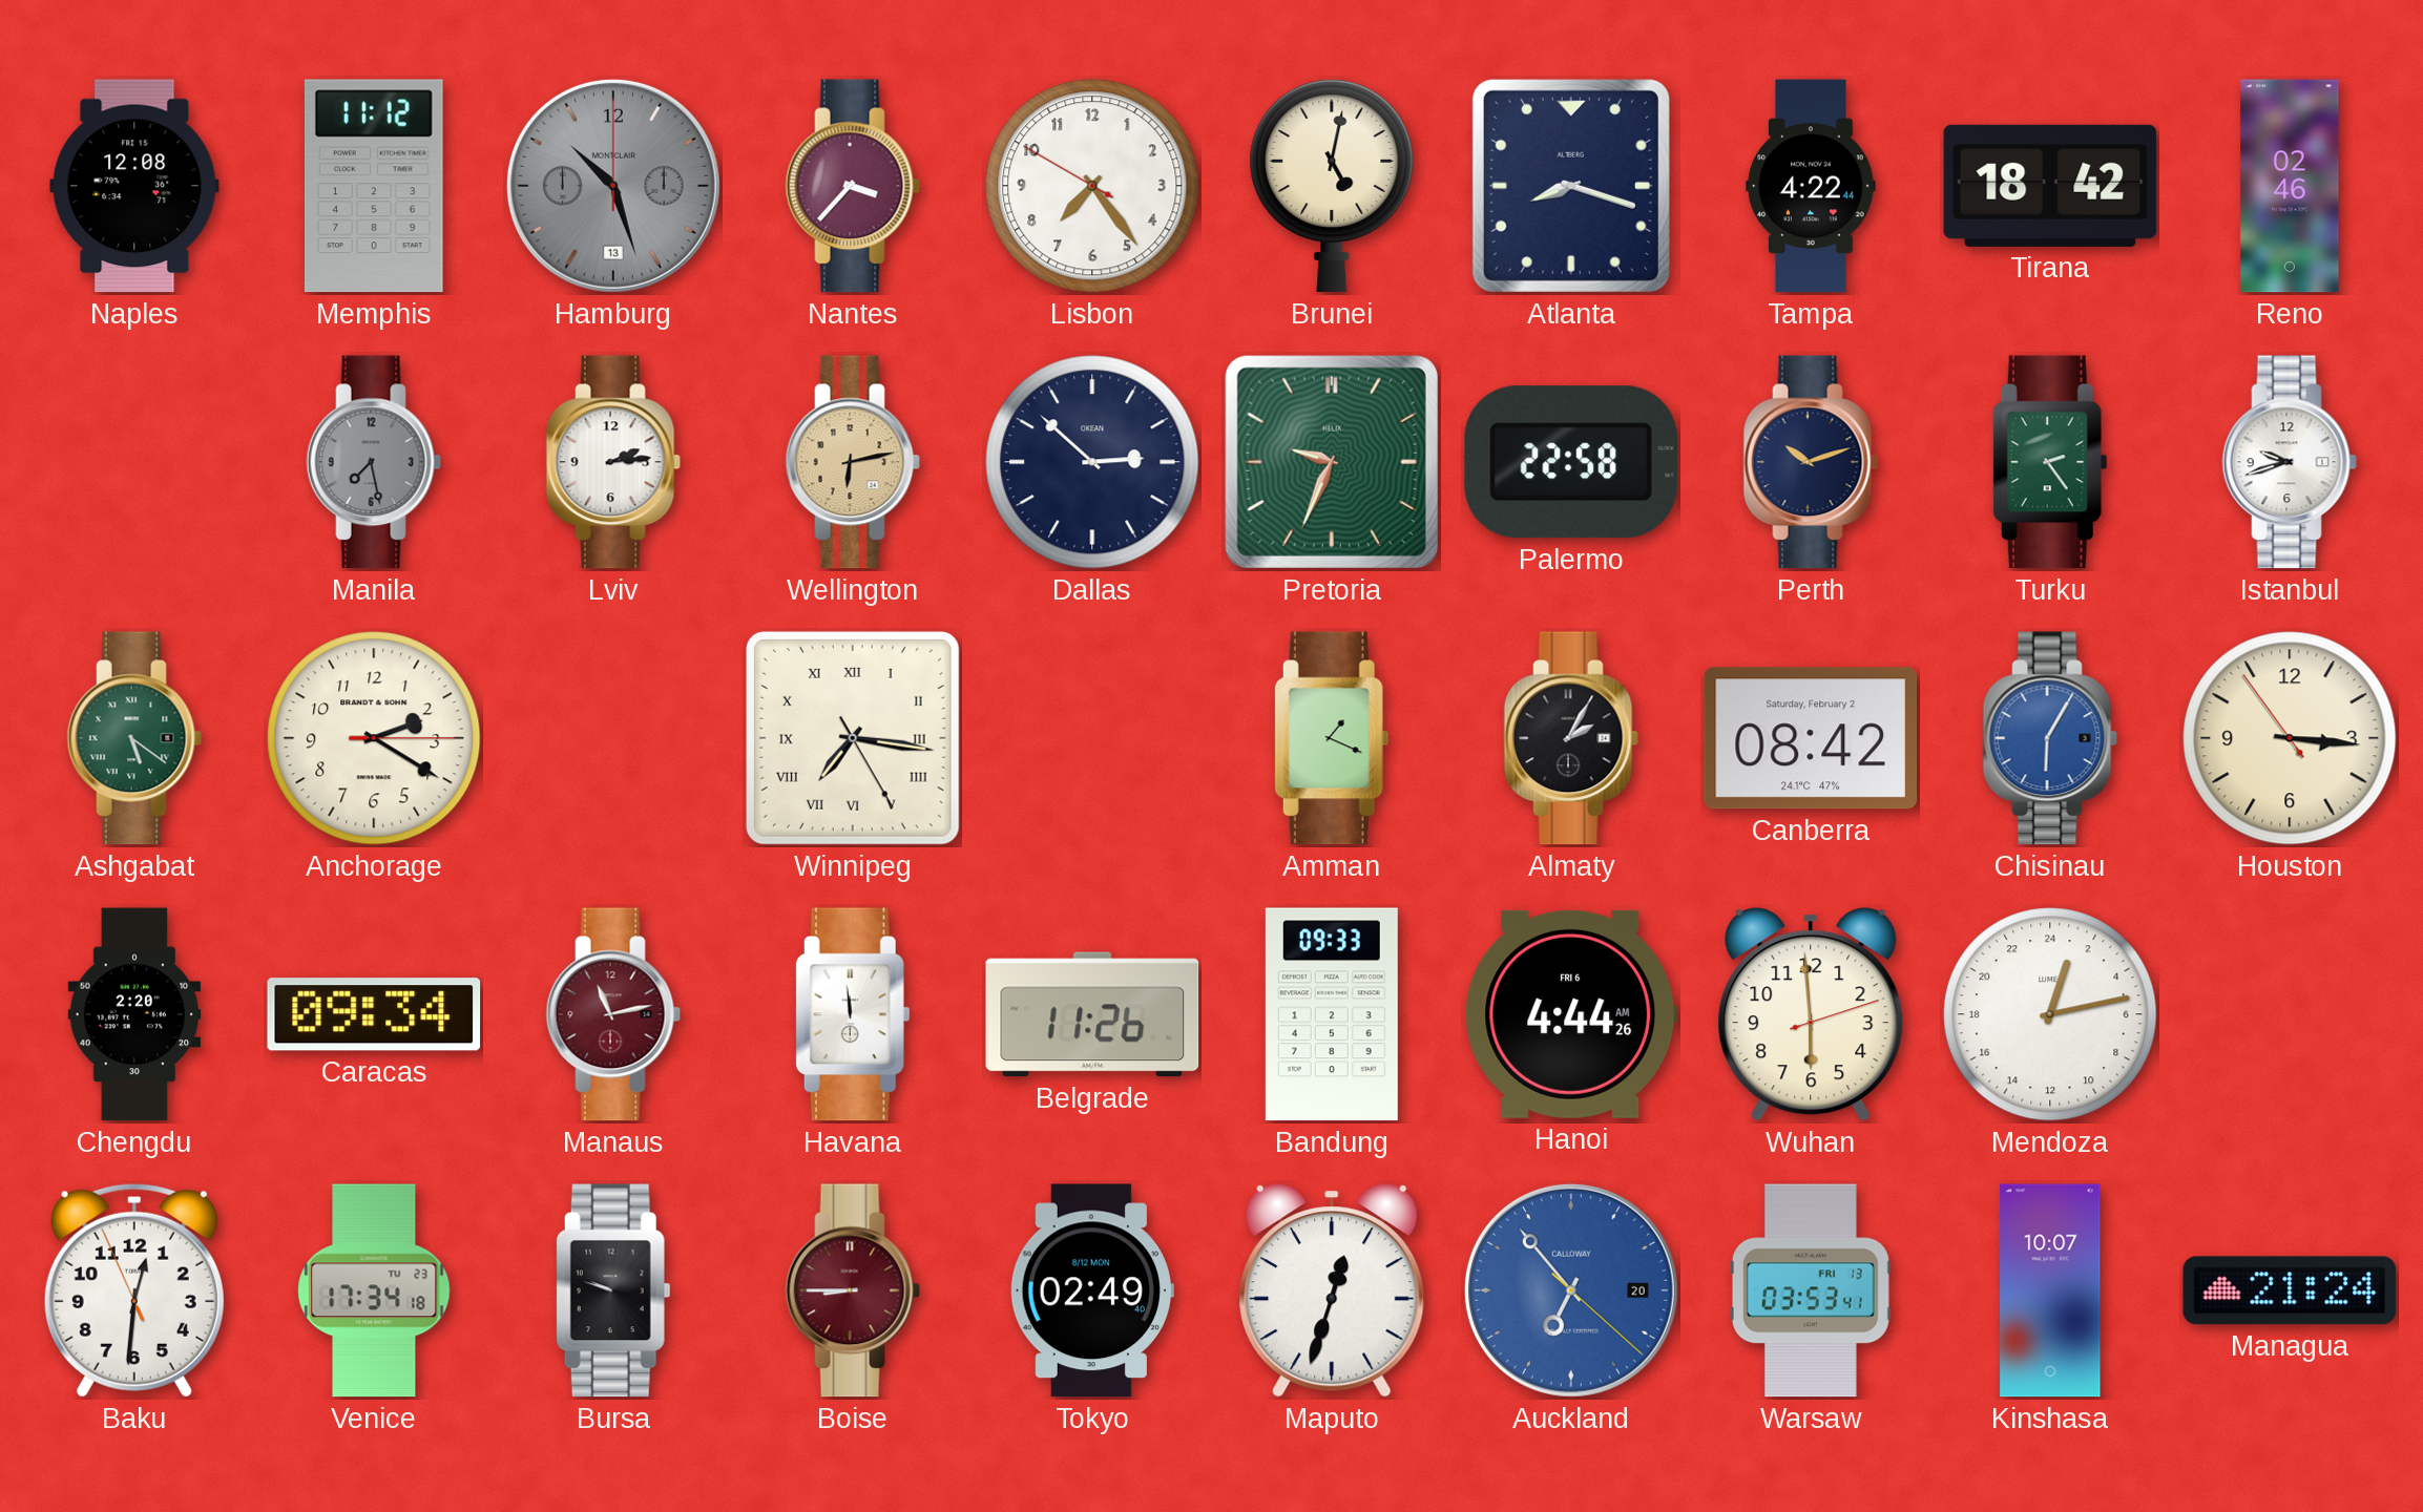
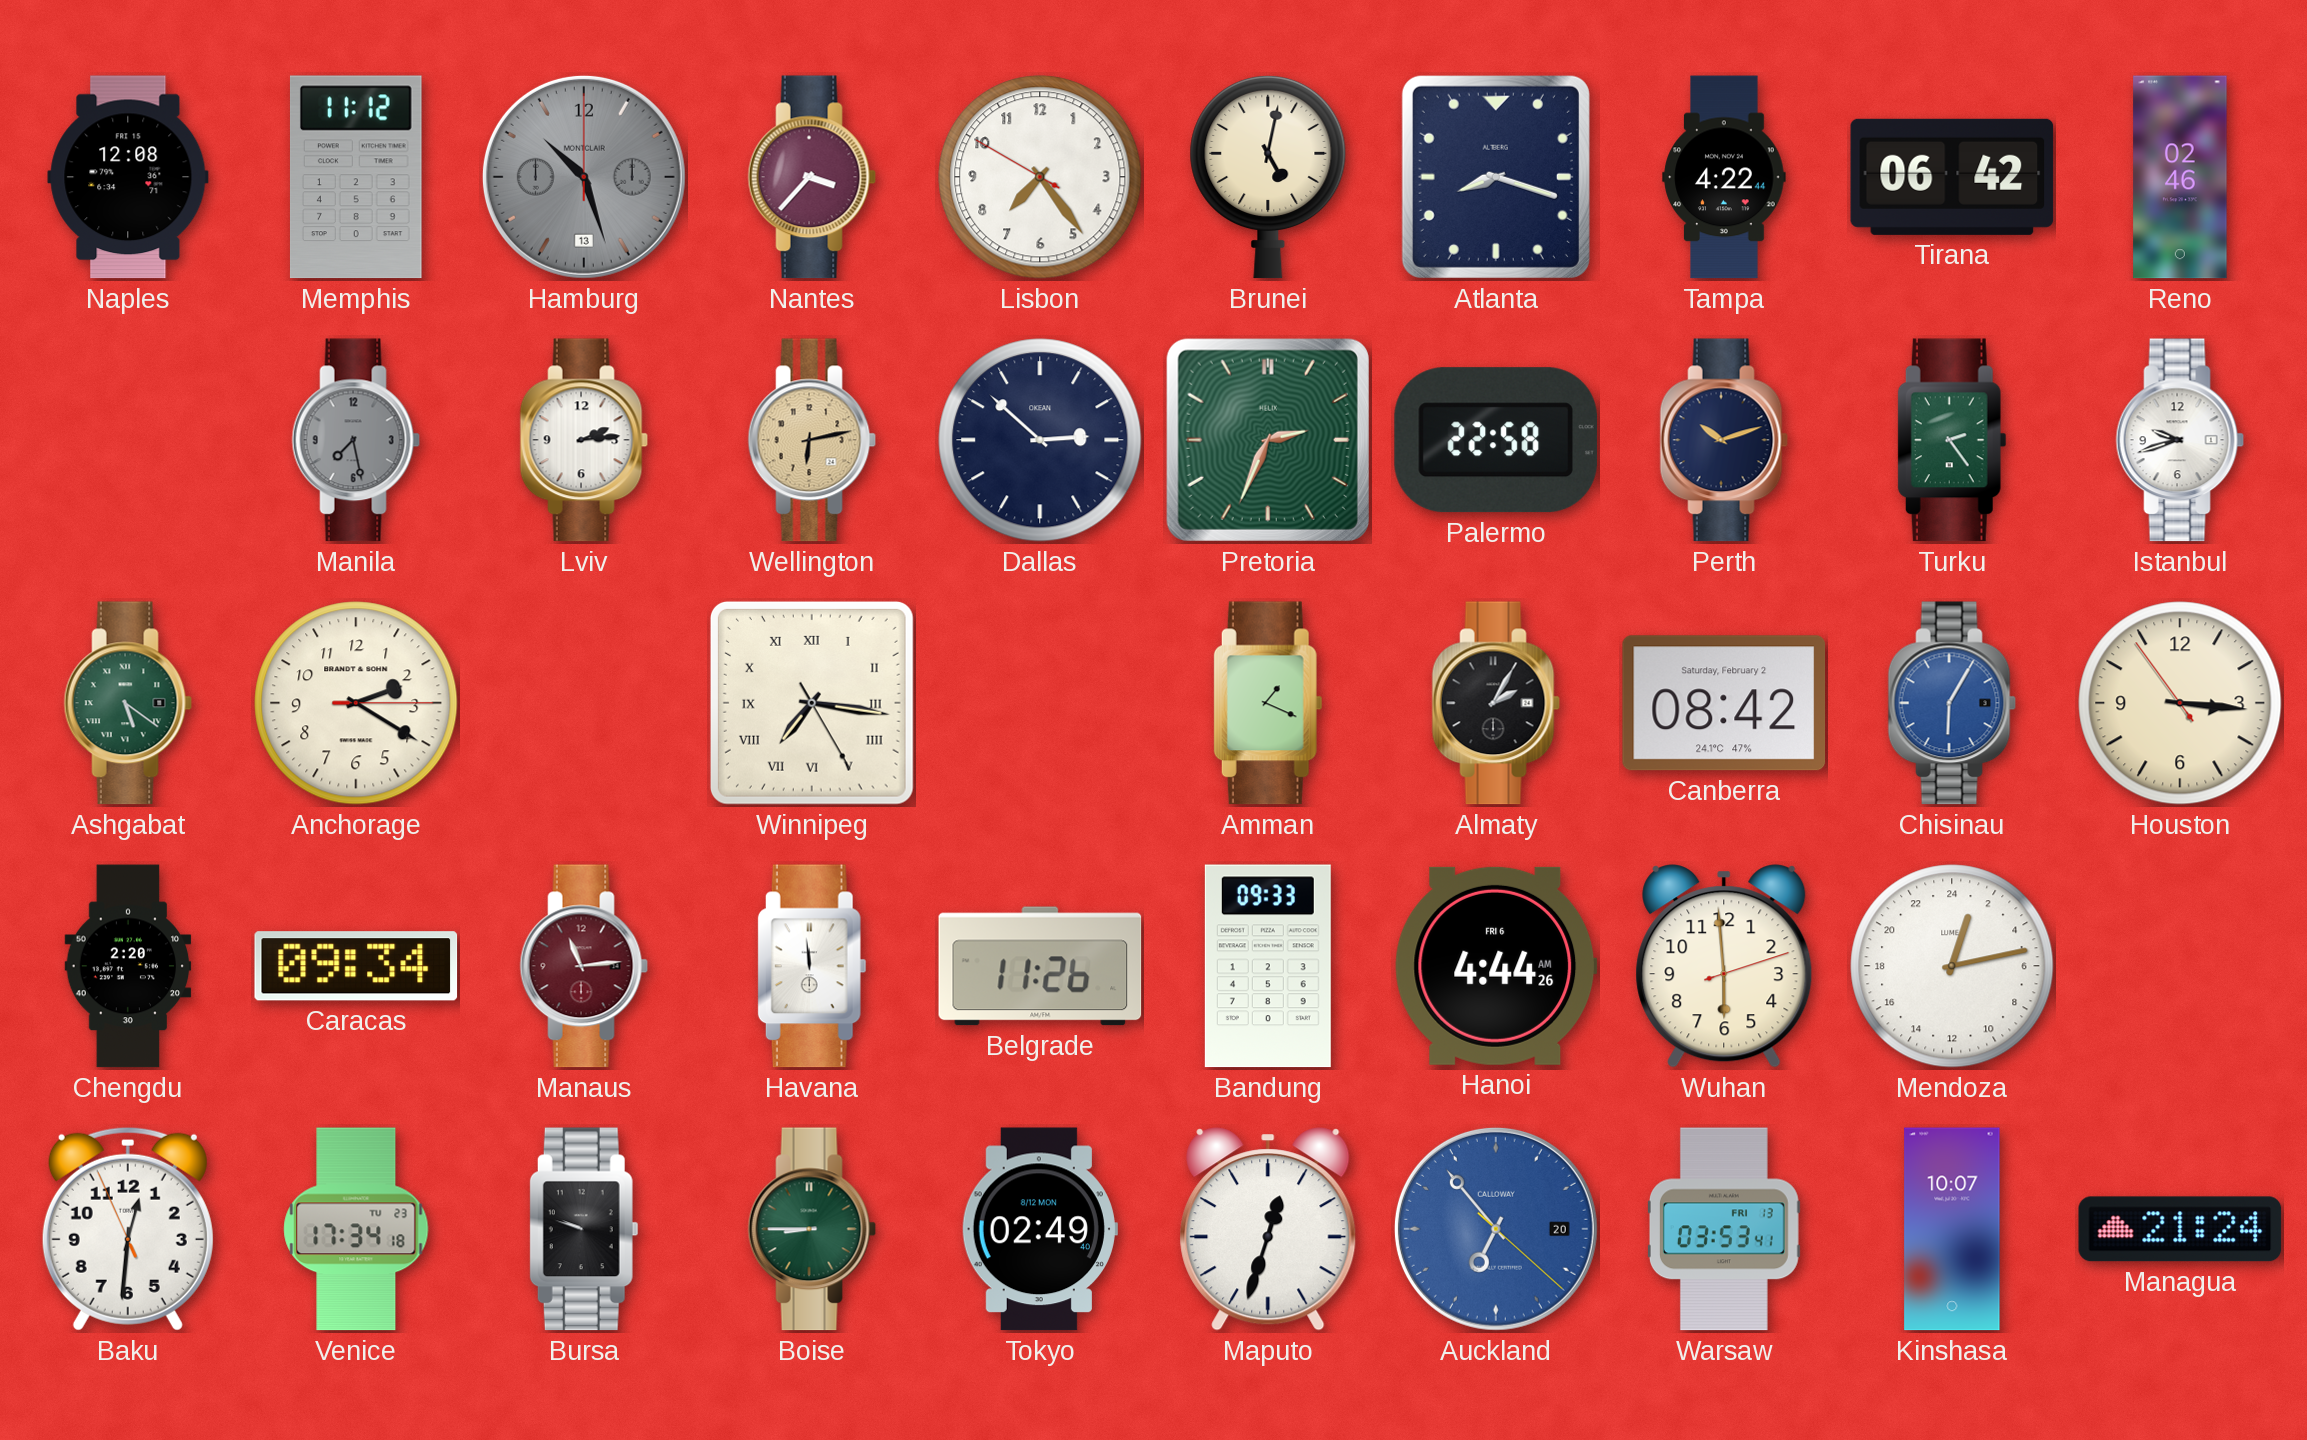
Tirana: 18:42 -> 06:42
Pretoria: 9:34 -> 2:34
Manaus: 11:13 -> 11:14
Boise dial: burgundy -> green
